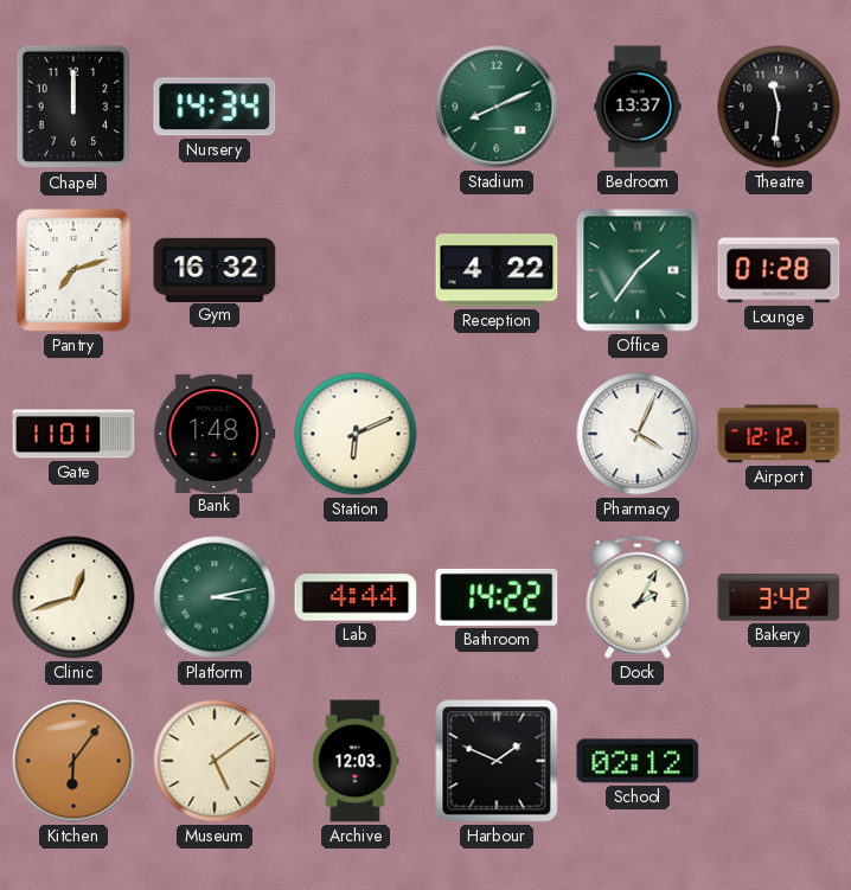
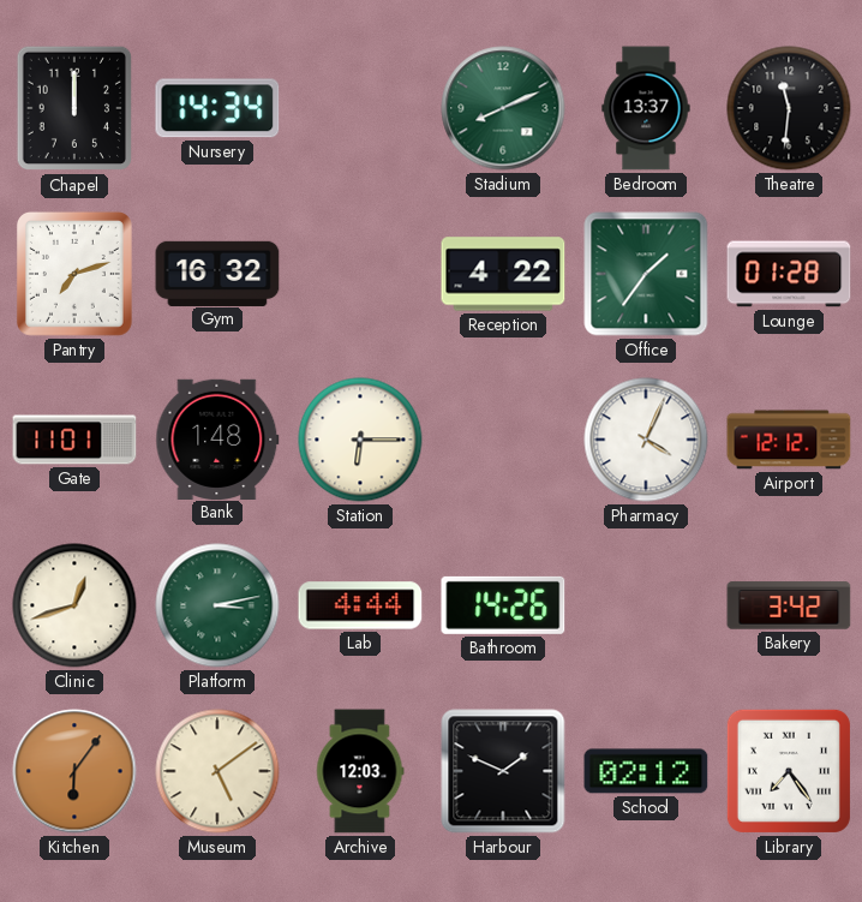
Station: 6:11 -> 6:15
Bathroom: 14:22 -> 14:26
Dock: 2:05 -> none
Library: none -> 7:24
